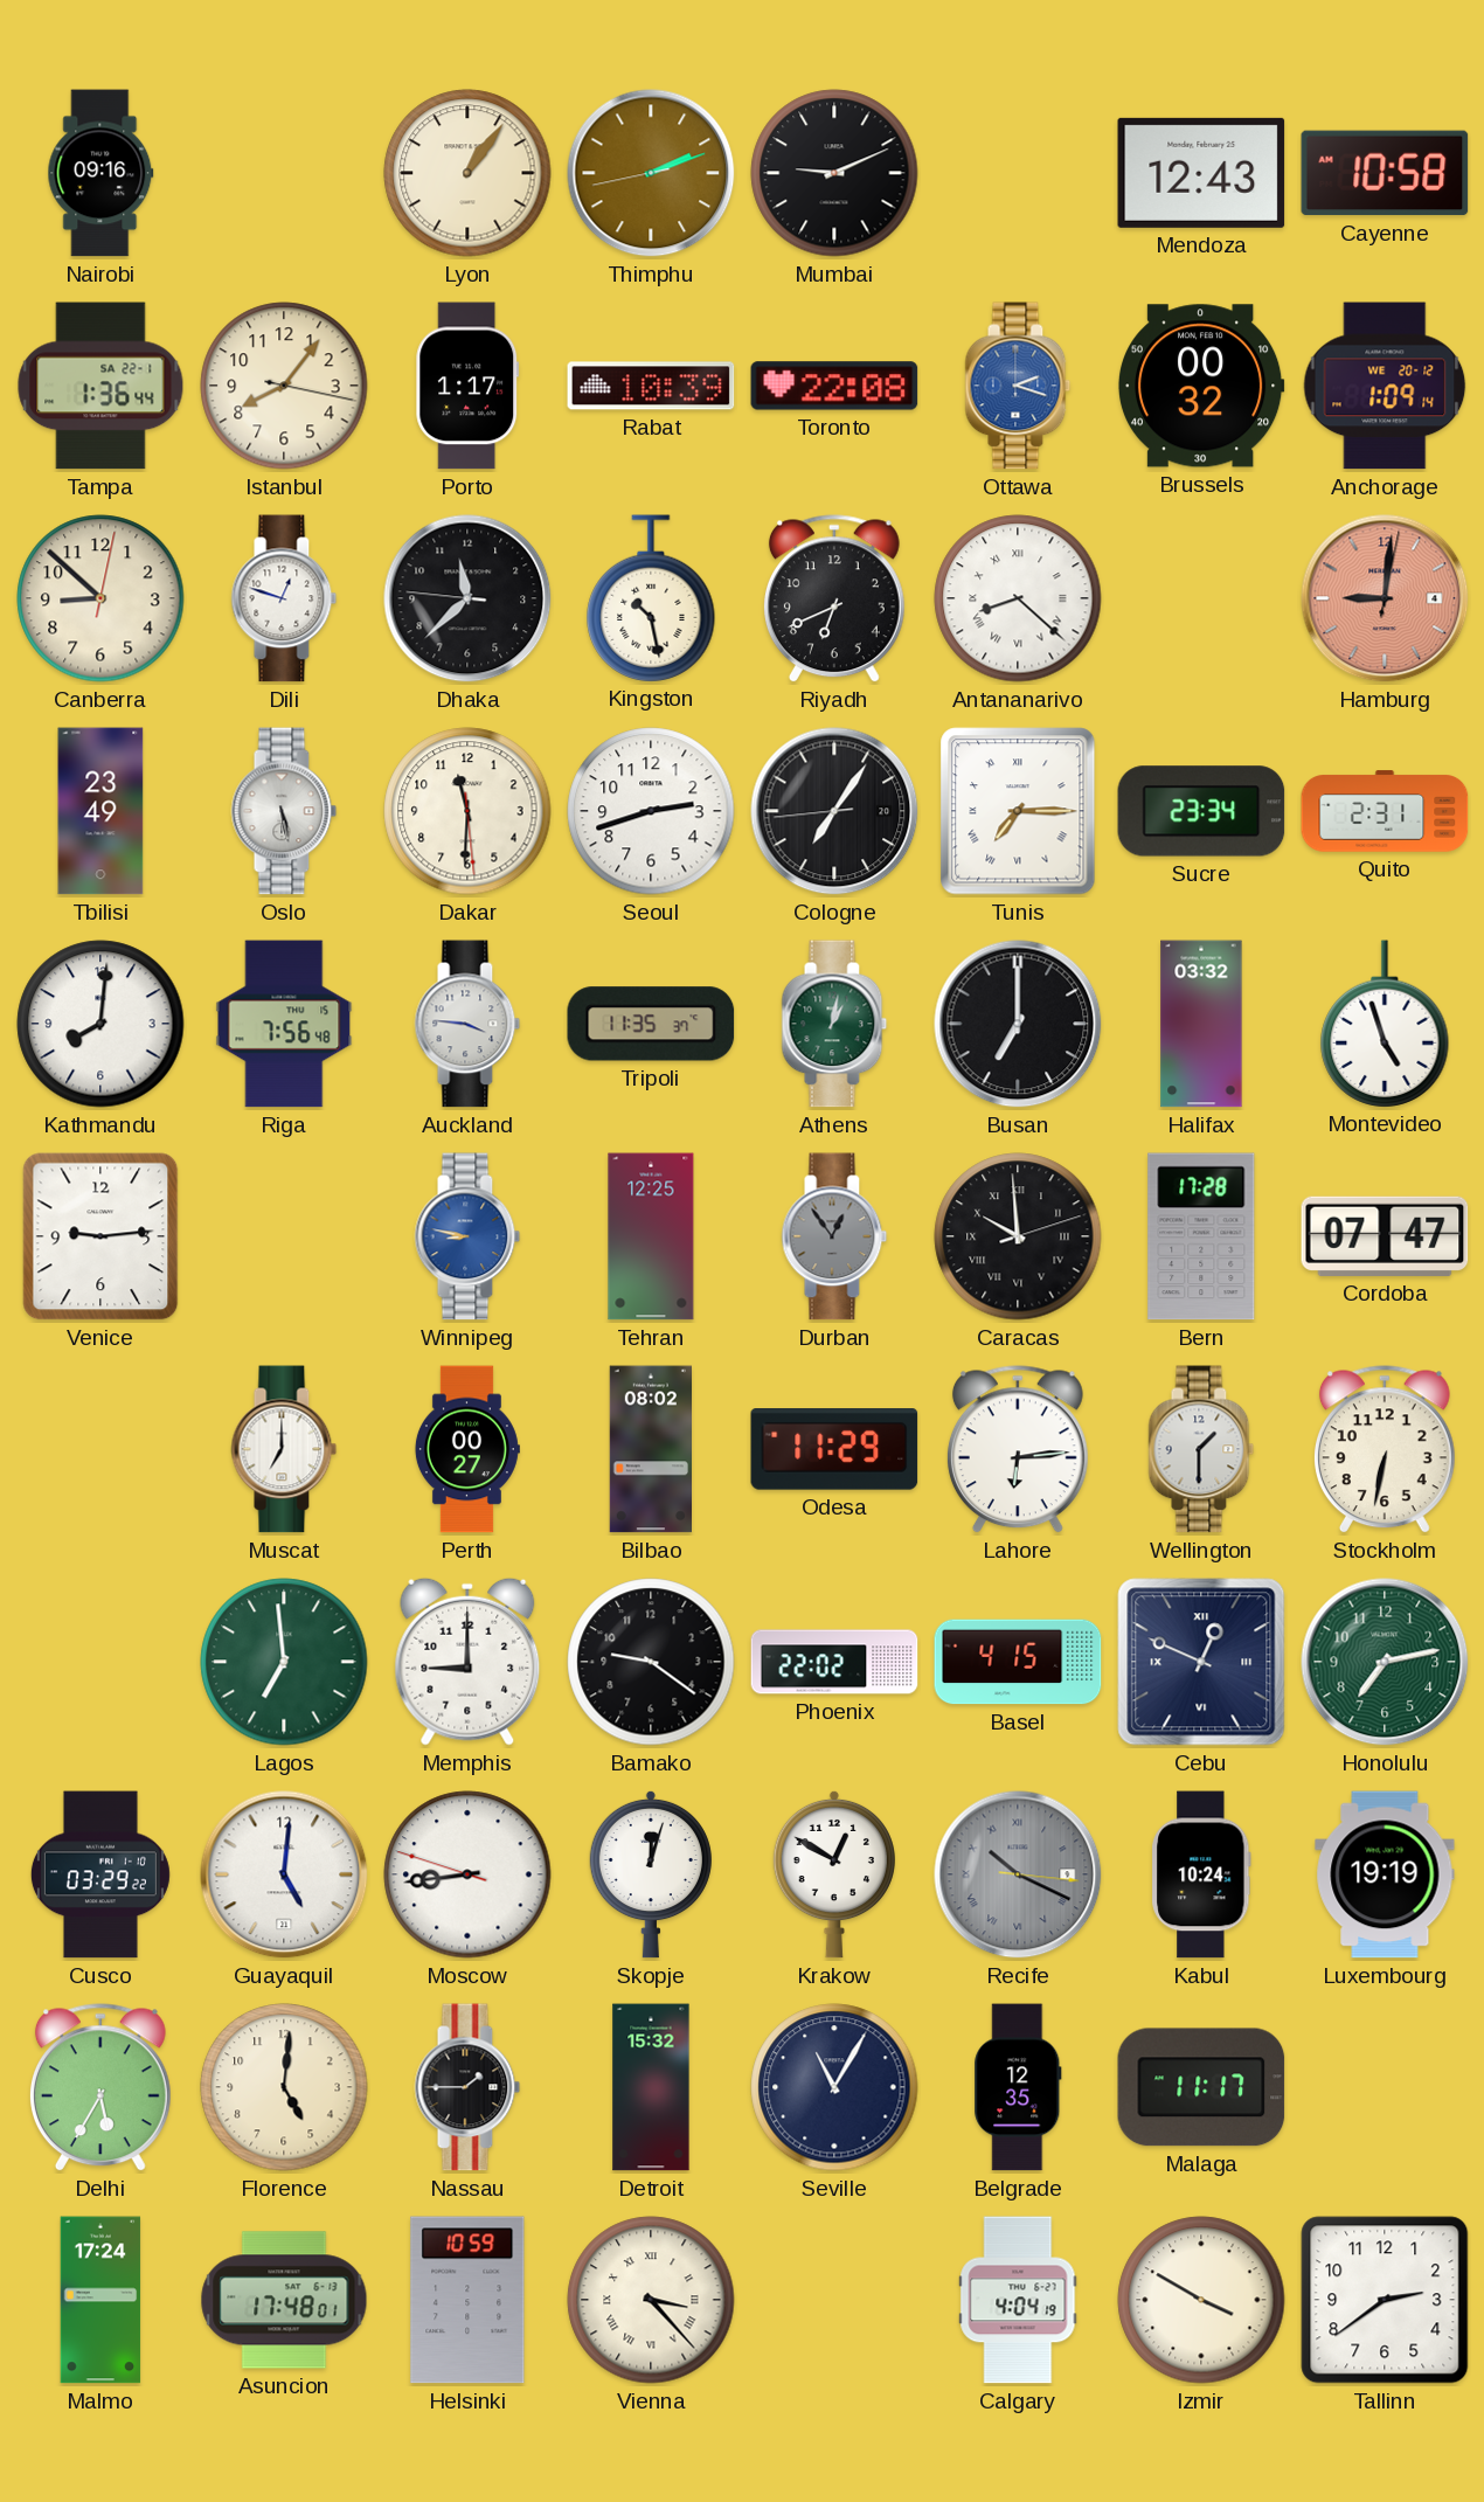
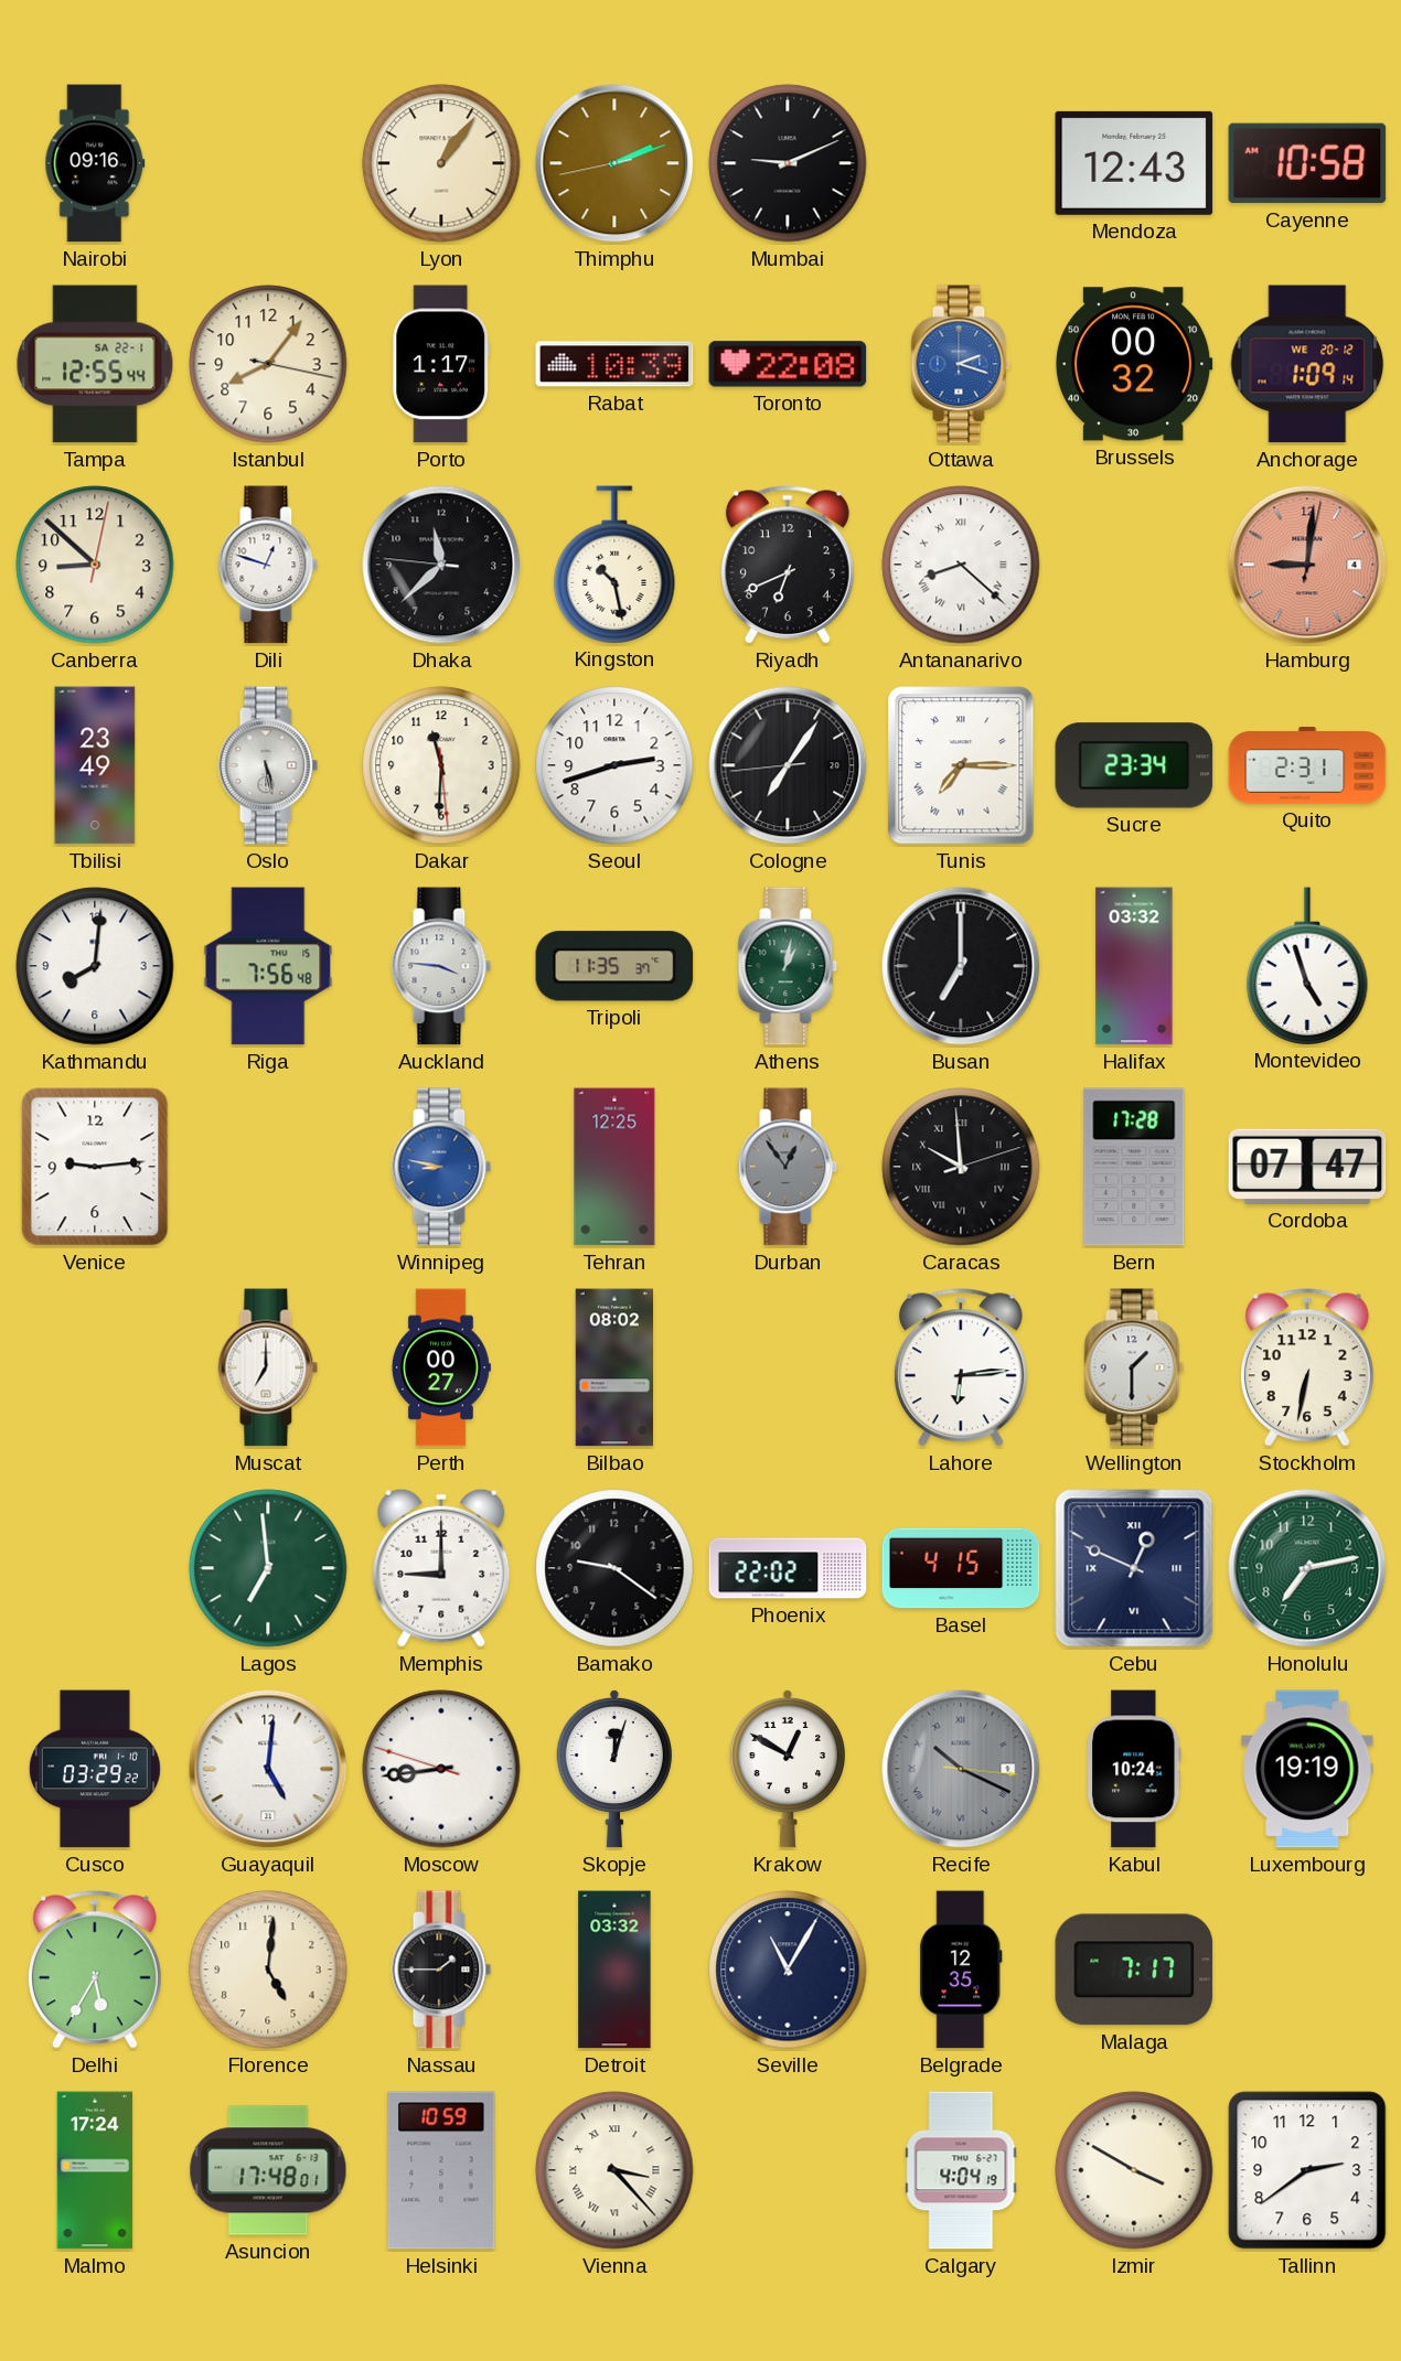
Tampa: 1:36 -> 12:55
Odesa: 11:29 -> none
Detroit: 15:32 -> 03:32
Malaga: 11:17 -> 7:17
